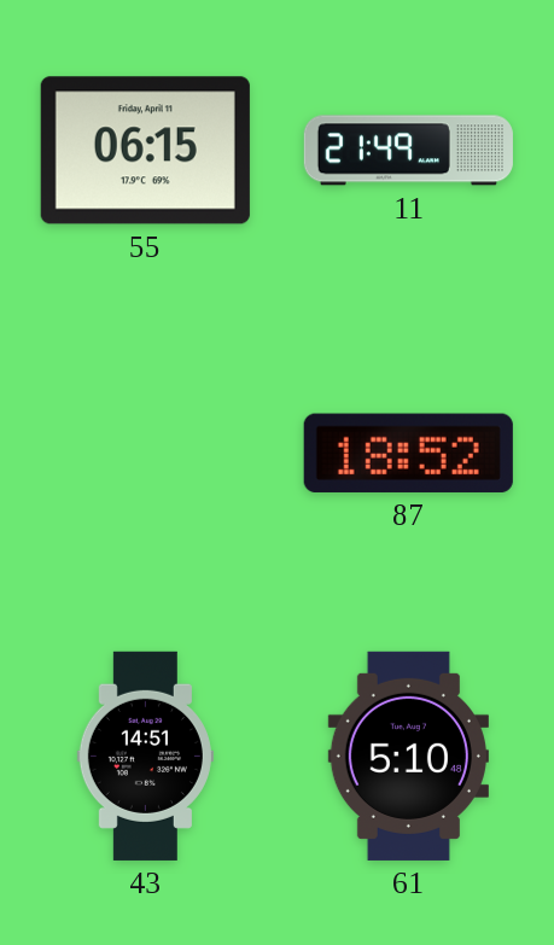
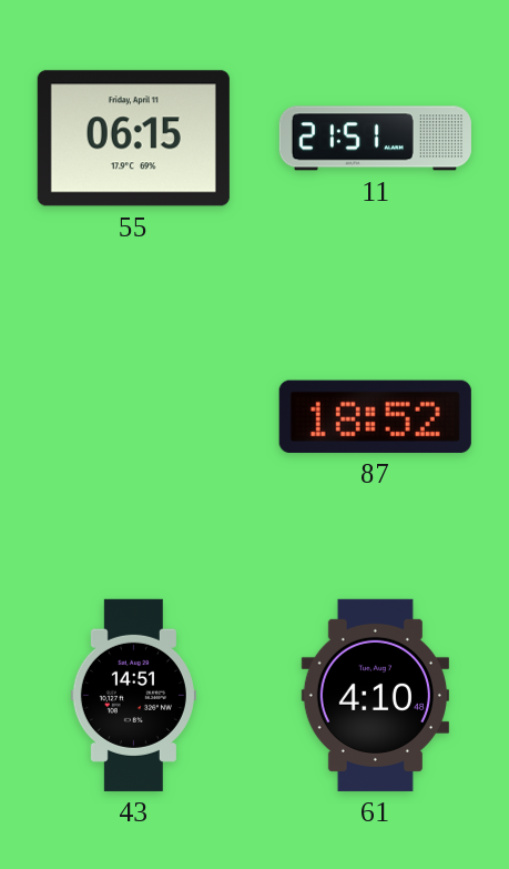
11: 21:49 -> 21:51
61: 5:10 -> 4:10
